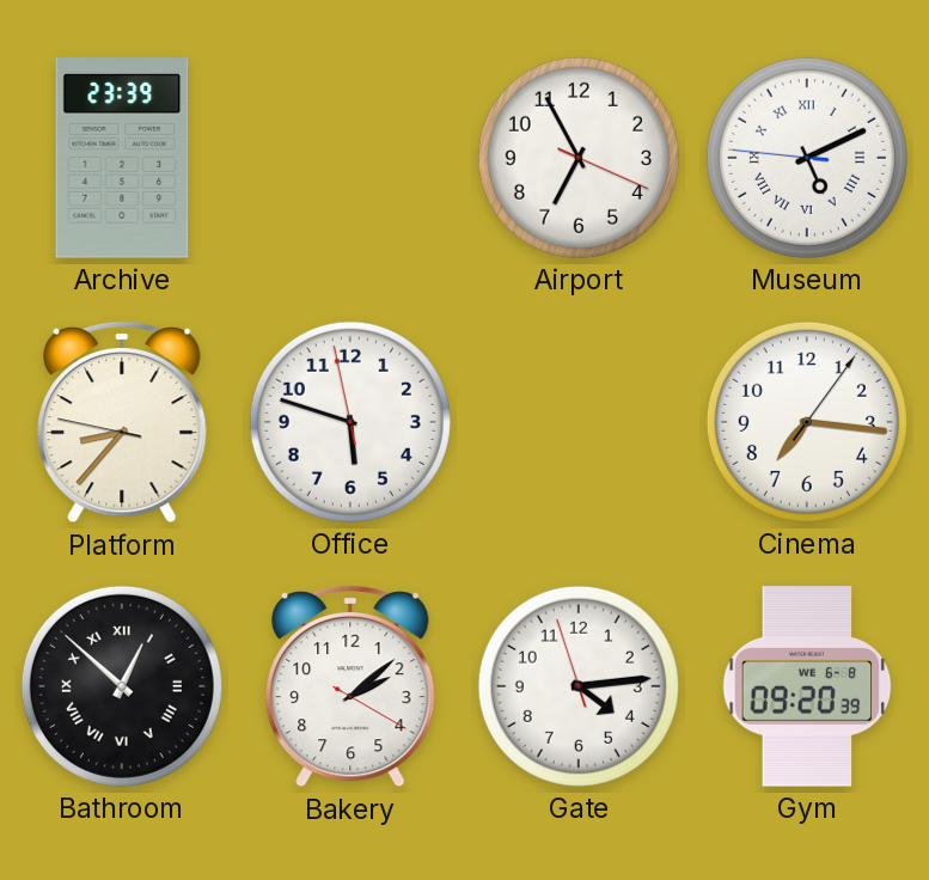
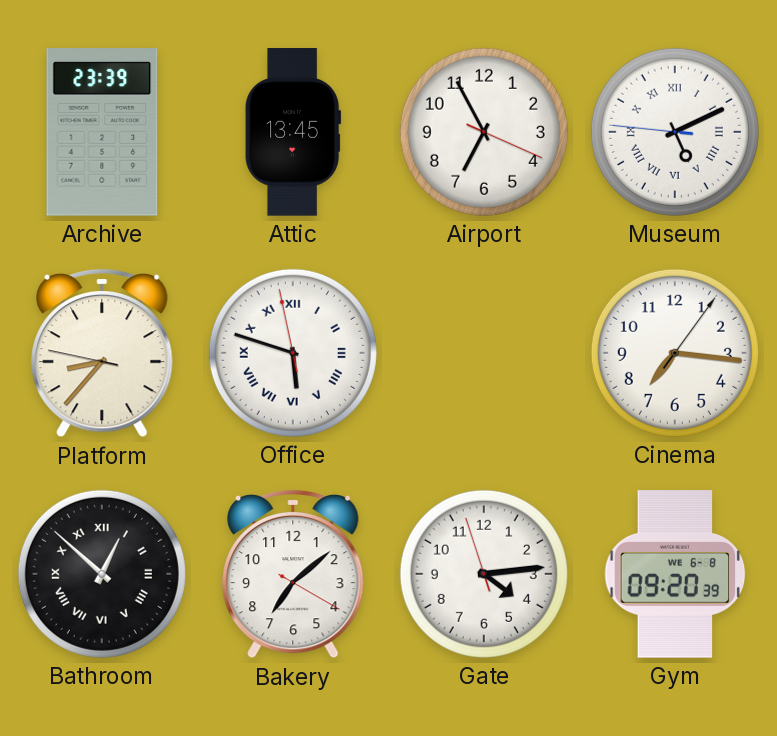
Attic: none -> 13:45
Office numerals: Arabic -> Roman
Bakery: 2:08 -> 7:08
